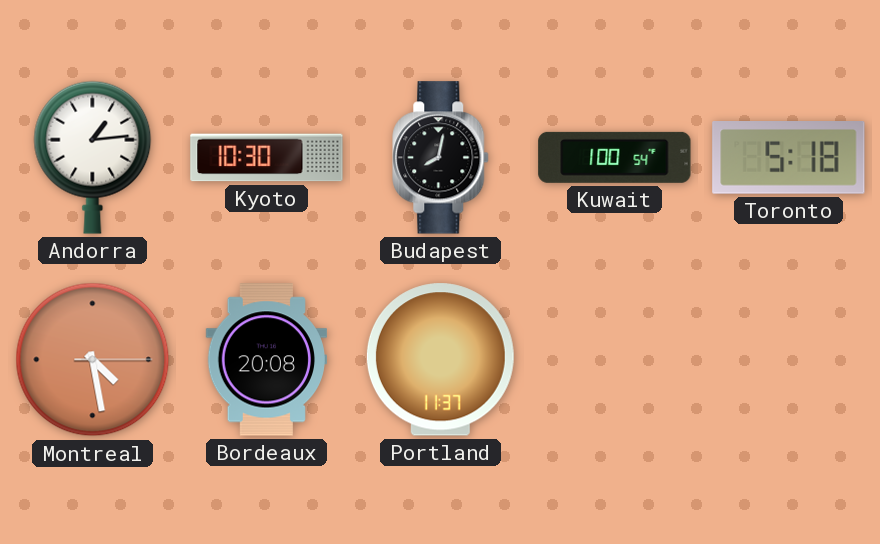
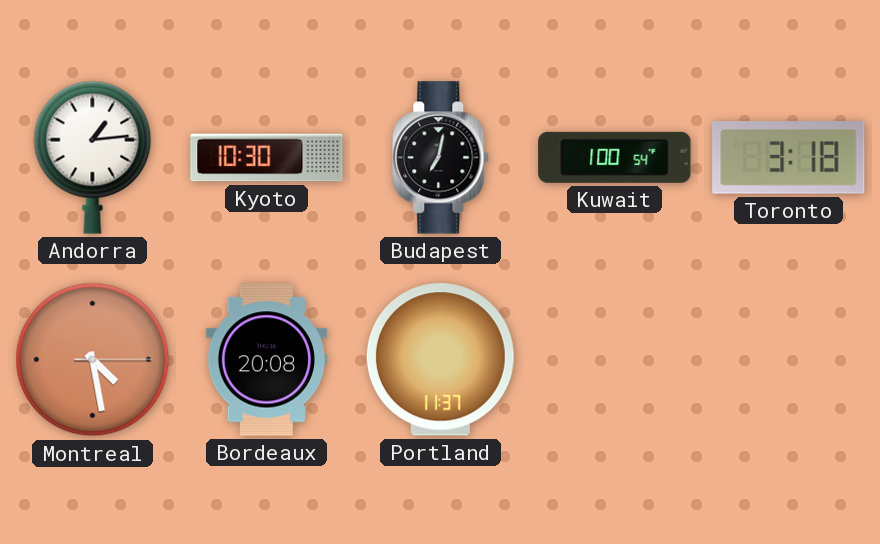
Budapest: 8:02 -> 7:02
Toronto: 5:18 -> 3:18
